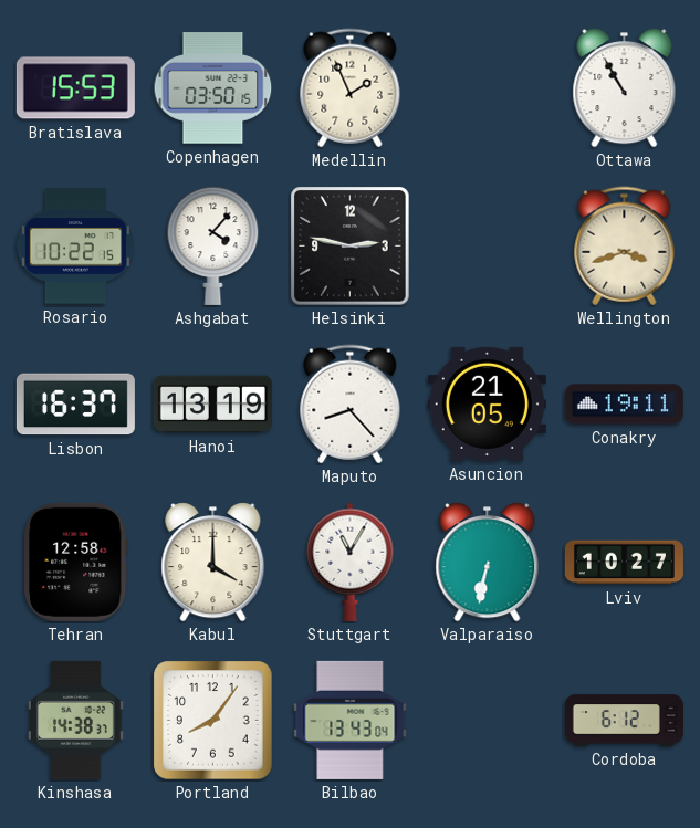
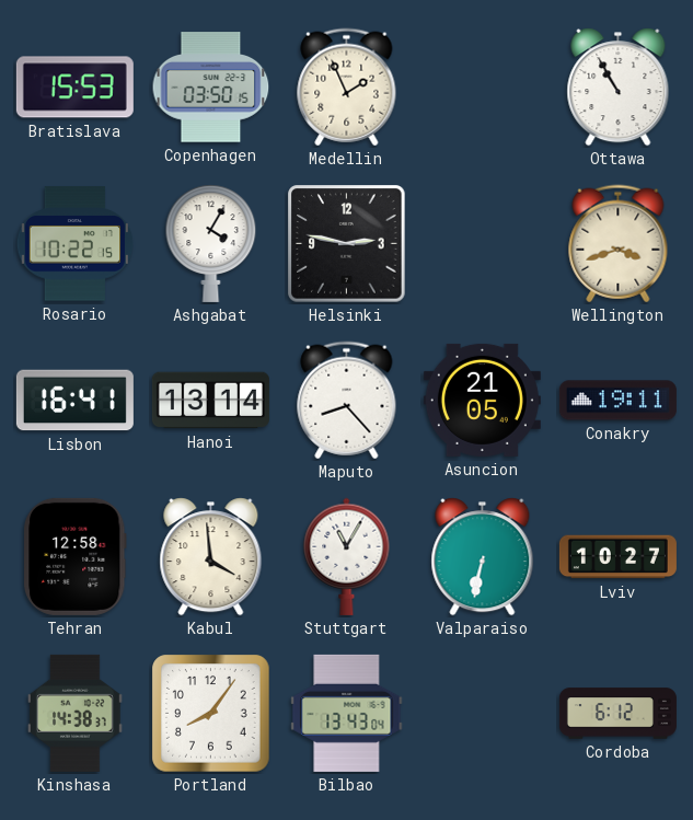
Ashgabat: 4:07 -> 4:05
Lisbon: 16:37 -> 16:41
Hanoi: 13:19 -> 13:14
Kabul: 4:00 -> 3:59
